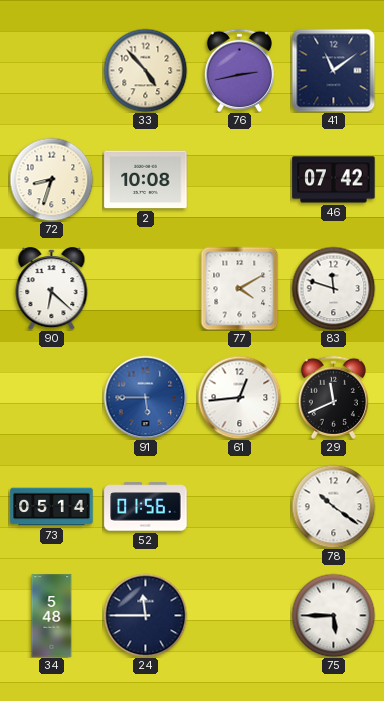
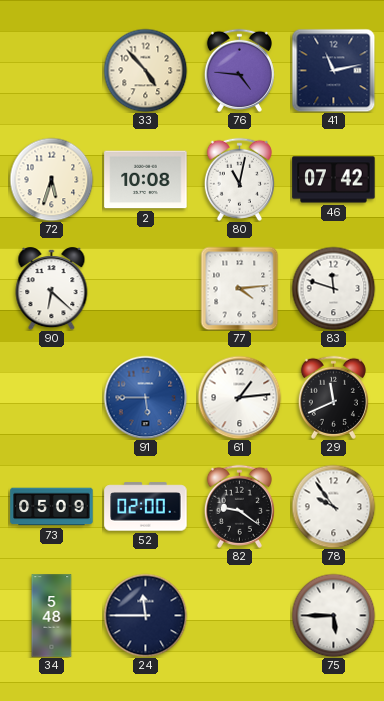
76: 2:43 -> 4:46
41: 11:09 -> 11:13
72: 8:33 -> 5:33
80: none -> 11:02
77: 4:10 -> 4:14
61: 12:44 -> 1:14
73: 05:14 -> 05:09
52: 01:56 -> 02:00
82: none -> 9:21
78: 10:21 -> 9:54
